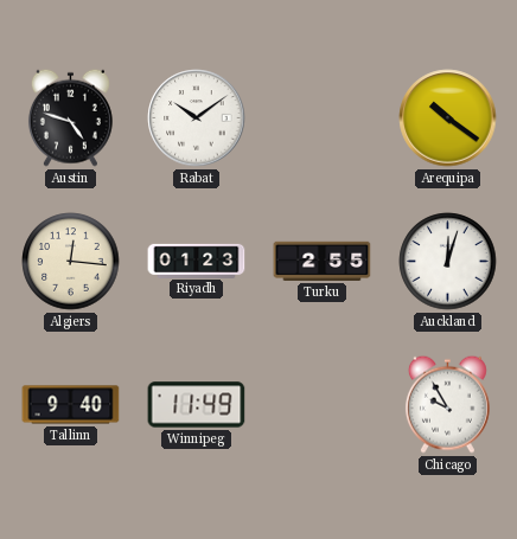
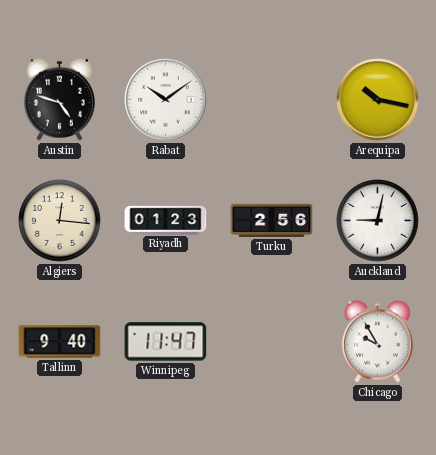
Arequipa: 10:21 -> 10:17
Turku: 2:55 -> 2:56
Auckland: 12:03 -> 9:02
Winnipeg: 11:49 -> 11:47
